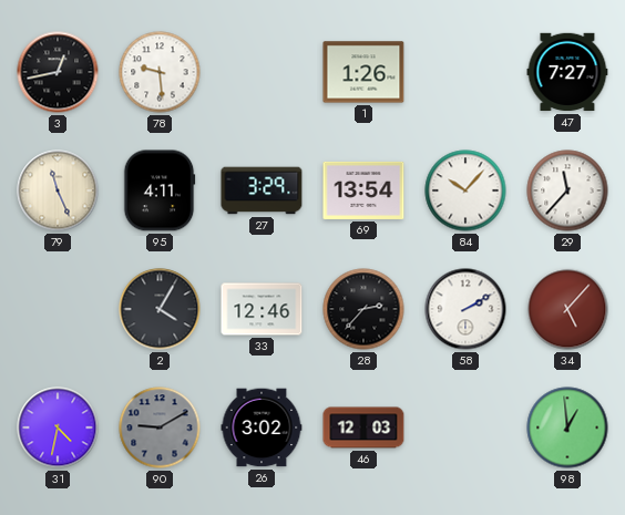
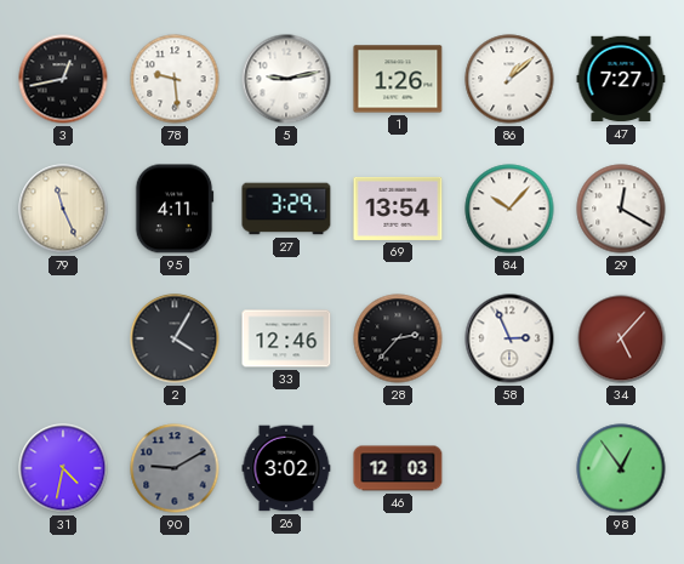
5: none -> 9:13
86: none -> 1:08
29: 11:37 -> 12:20
58: 2:10 -> 2:56
98: 12:59 -> 12:54
